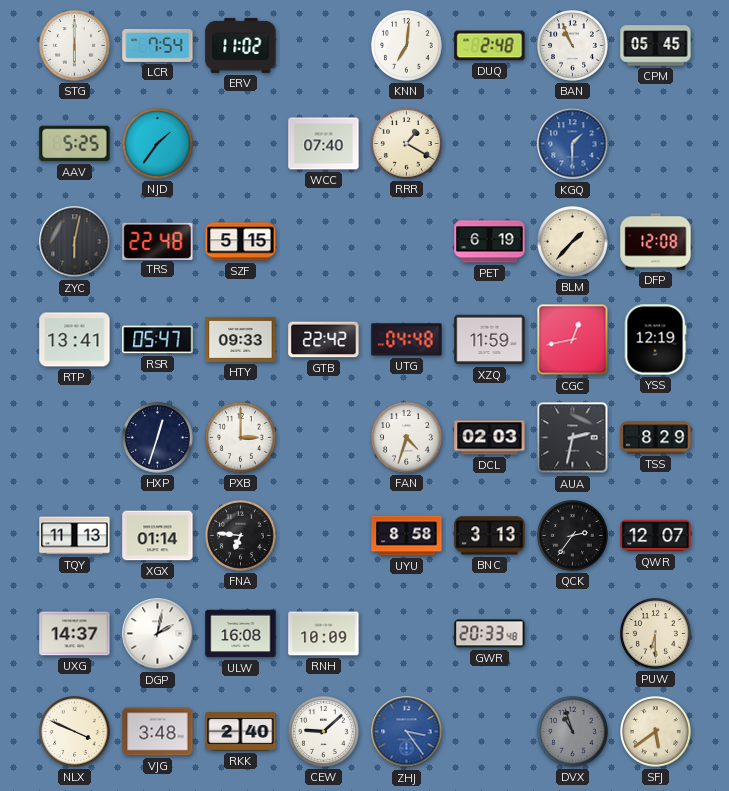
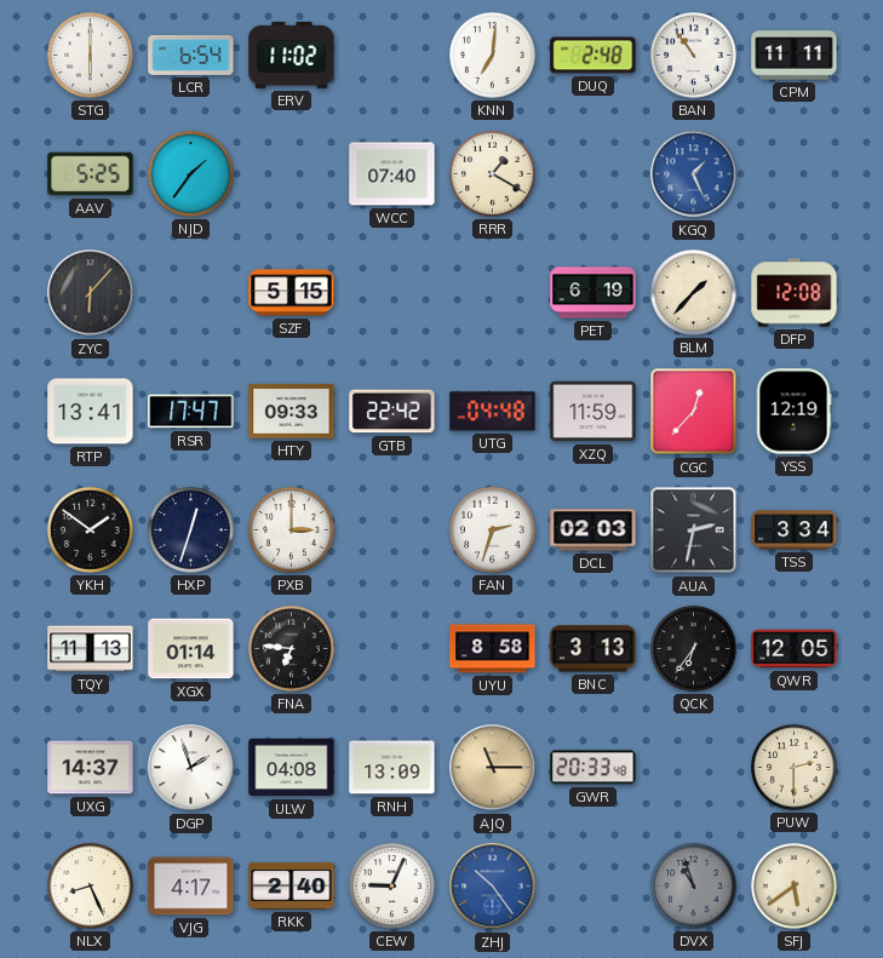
LCR: 7:54 -> 6:54
BAN: 10:56 -> 10:54
CPM: 05:45 -> 11:11
KGQ: 1:30 -> 1:26
ZYC: 6:02 -> 6:07
TRS: 22:48 -> none
RSR: 05:47 -> 17:47
CGC: 12:43 -> 12:37
YKH: none -> 1:51
FAN: 4:33 -> 2:33
TSS: 8:29 -> 3:34
QCK: 2:36 -> 6:36
QWR: 12:07 -> 12:05
DGP: 2:02 -> 1:57
ULW: 16:08 -> 04:08
RNH: 10:09 -> 13:09
AJQ: none -> 11:15
PUW: 6:30 -> 2:30
NLX: 3:49 -> 8:26
VJG: 3:48 -> 4:17
CEW: 9:08 -> 9:04
ZHJ: 3:24 -> 10:24
